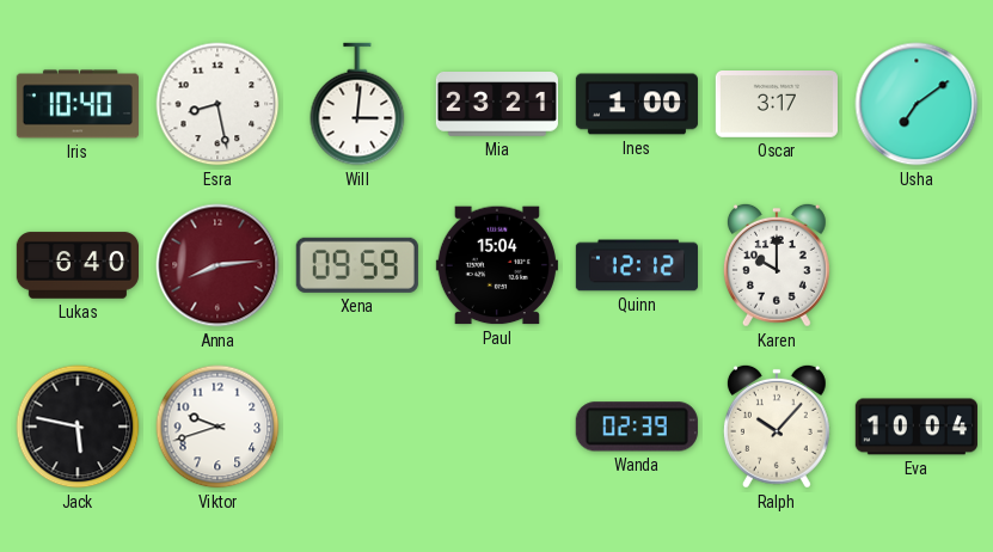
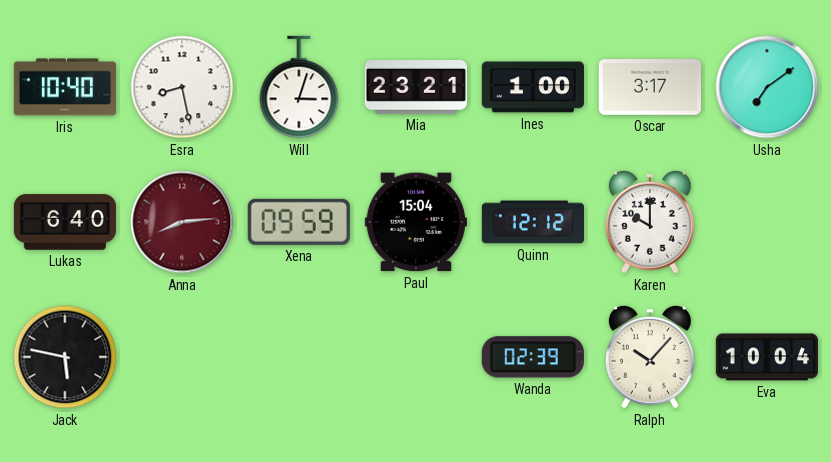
Will: 3:01 -> 3:03
Viktor: 9:42 -> none
